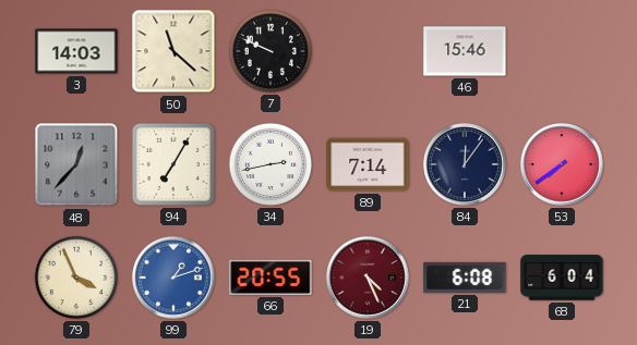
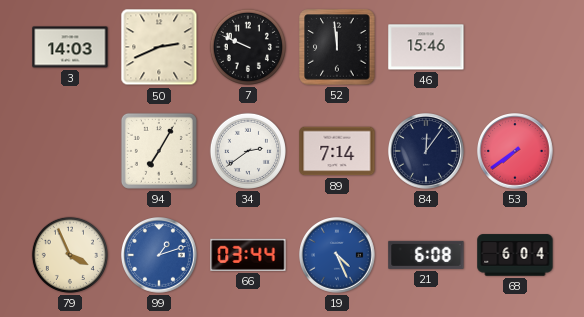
50: 11:22 -> 2:41
52: none -> 11:59
48: 12:37 -> none
34: 2:43 -> 2:39
66: 20:55 -> 03:44
19 dial: burgundy -> blue
